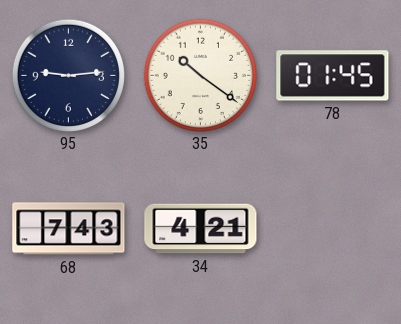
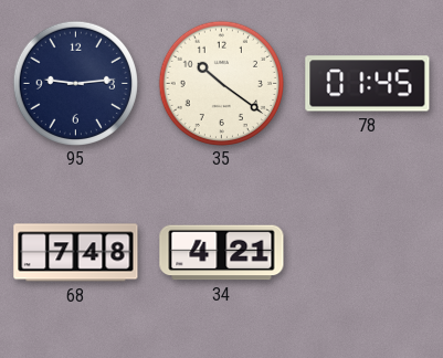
68: 7:43 -> 7:48
